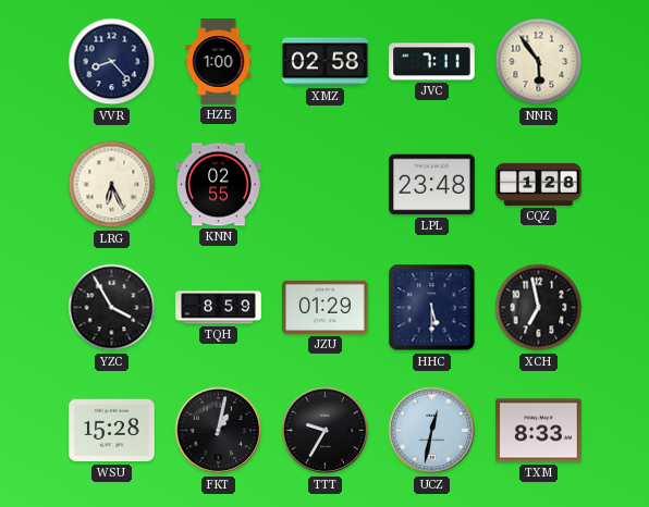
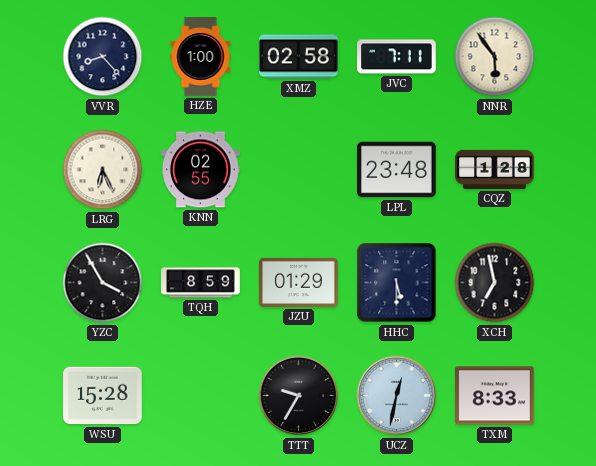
FKT: 1:02 -> none
